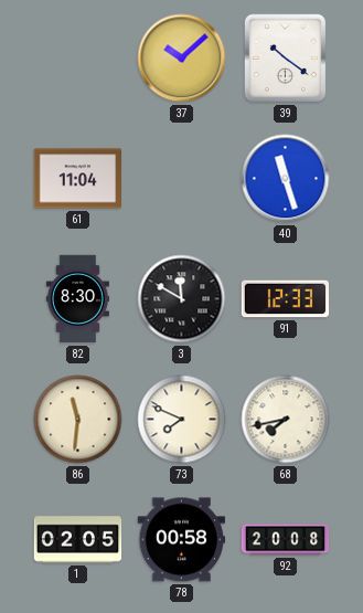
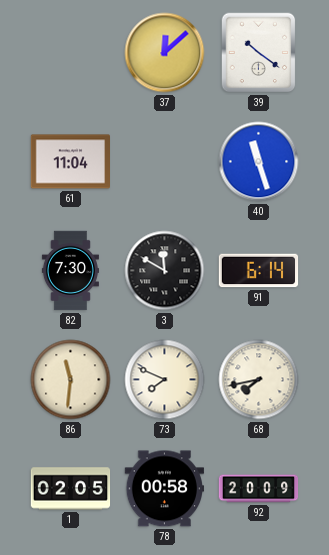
37: 10:08 -> 12:08
82: 8:30 -> 7:30
91: 12:33 -> 6:14
92: 20:08 -> 20:09
